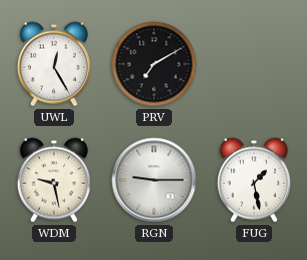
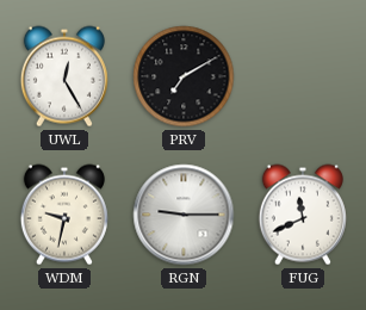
WDM: 9:28 -> 9:32
FUG: 1:28 -> 11:41
